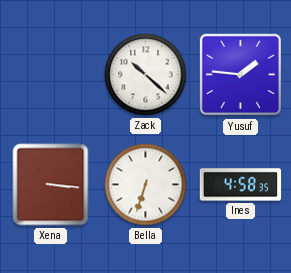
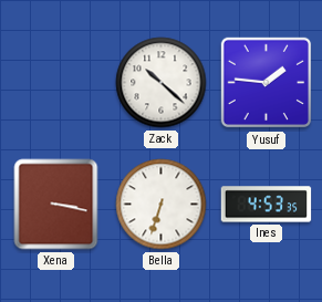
Xena: 3:16 -> 3:17
Ines: 4:58 -> 4:53
